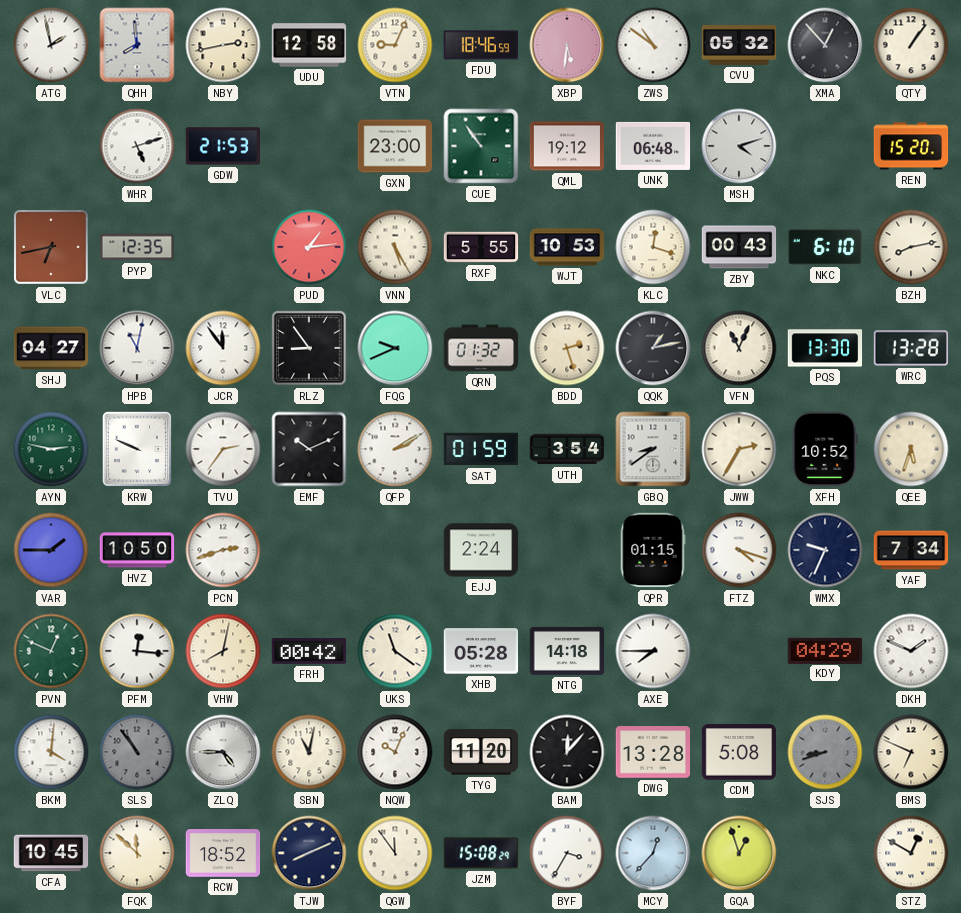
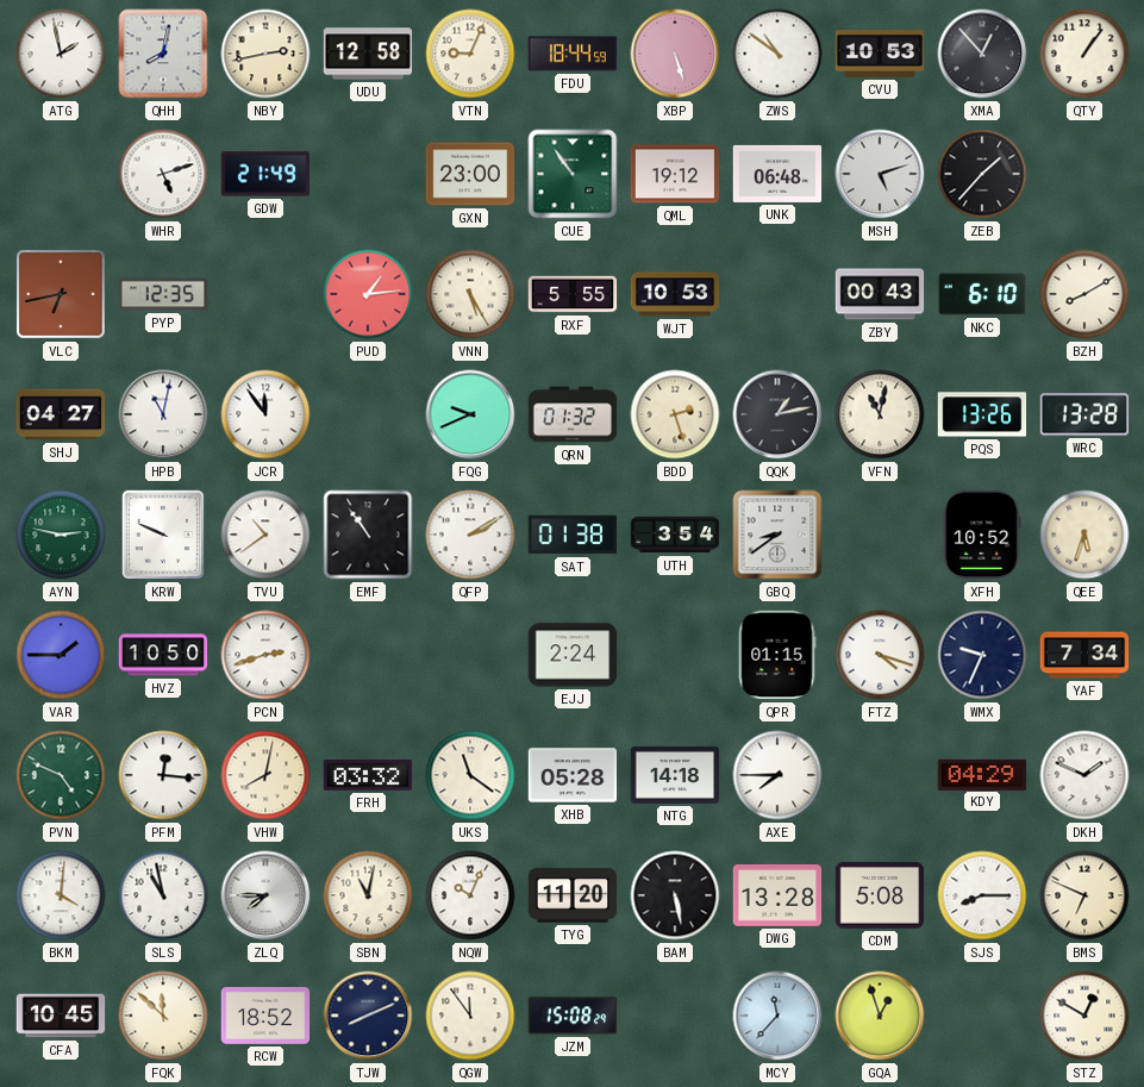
QHH: 7:59 -> 8:02
FDU: 18:46 -> 18:44
XBP: 5:31 -> 5:27
CVU: 05:32 -> 10:53
GDW: 21:53 -> 21:49
MSH: 4:12 -> 5:12
ZEB: none -> 1:37
REN: 15:20 -> none
KLC: 12:18 -> none
BZH: 8:13 -> 8:10
RLZ: 8:54 -> none
VFN: 11:04 -> 11:02
PQS: 13:30 -> 13:26
TVU: 2:36 -> 10:39
EMF: 10:11 -> 10:54
SAT: 01:59 -> 01:38
JWW: 2:35 -> none
PVN: 12:49 -> 4:49
FRH: 00:42 -> 03:32
SLS: 10:54 -> 10:58
SLS dial: grey -> white
ZLQ: 4:45 -> 7:45
BAM: 12:07 -> 5:28
SJS: 8:42 -> 8:15
SJS dial: grey -> white
BYF: 3:35 -> none
MCY: 12:37 -> 11:37
